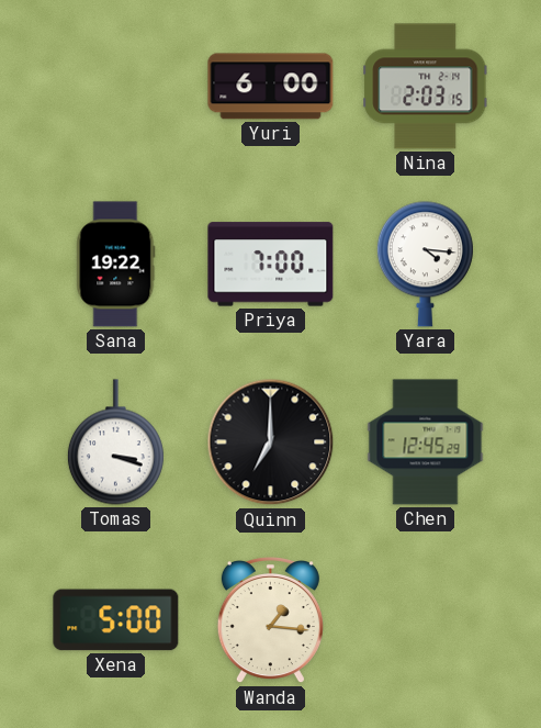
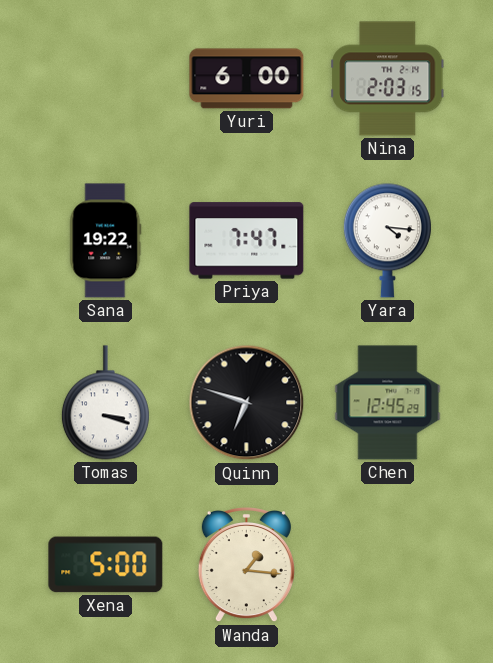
Priya: 7:00 -> 7:47
Quinn: 7:00 -> 6:48
